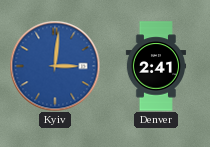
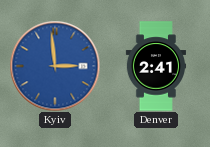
Kyiv: 3:01 -> 2:59
